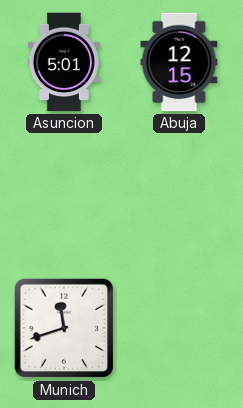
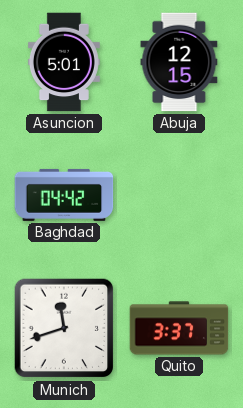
Baghdad: none -> 04:42
Quito: none -> 3:37
